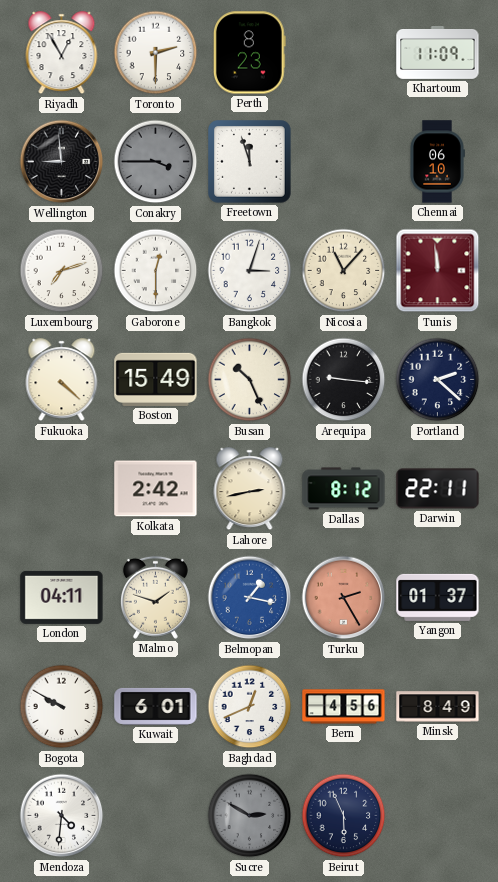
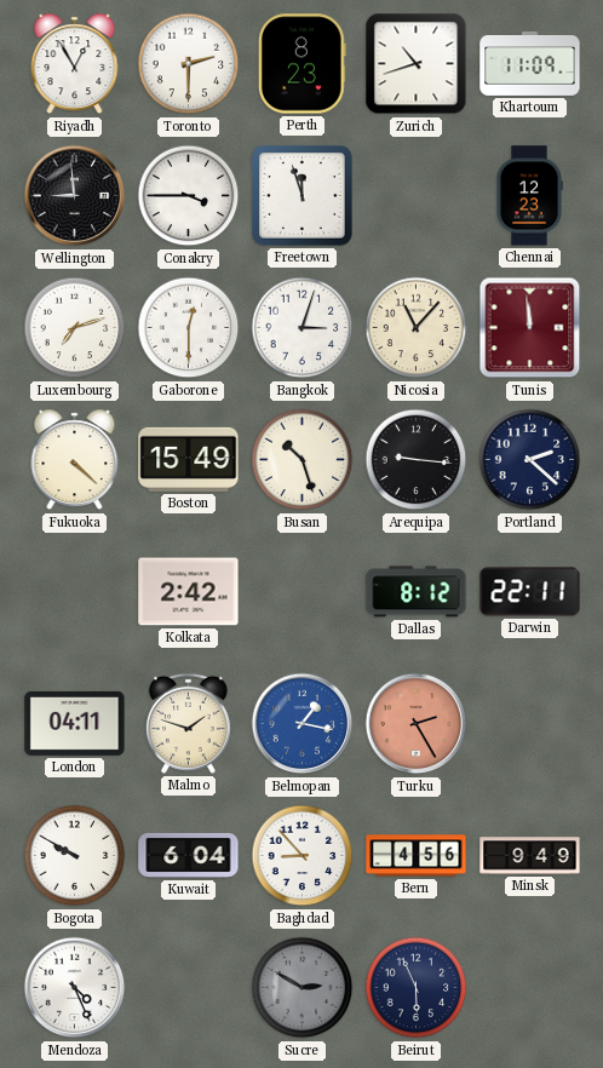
Zurich: none -> 10:42
Conakry dial: grey -> white
Chennai: 06:10 -> 12:23
Busan: 10:26 -> 10:27
Lahore: 2:43 -> none
Yangon: 01:37 -> none
Kuwait: 6:01 -> 6:04
Baghdad: 12:41 -> 8:53
Minsk: 8:49 -> 9:49
Mendoza: 4:31 -> 4:26
